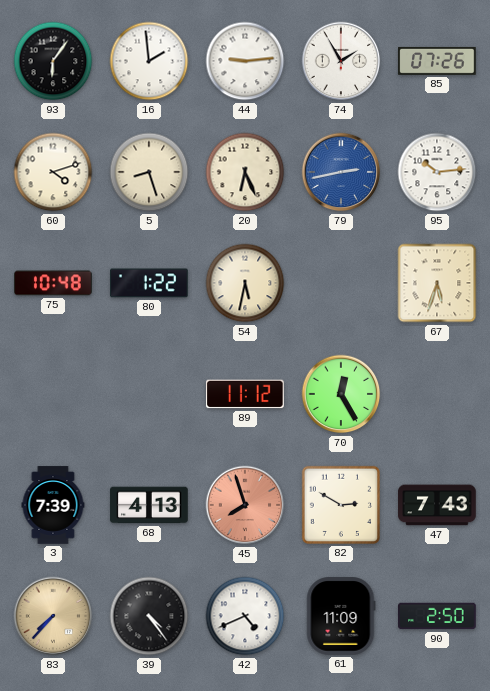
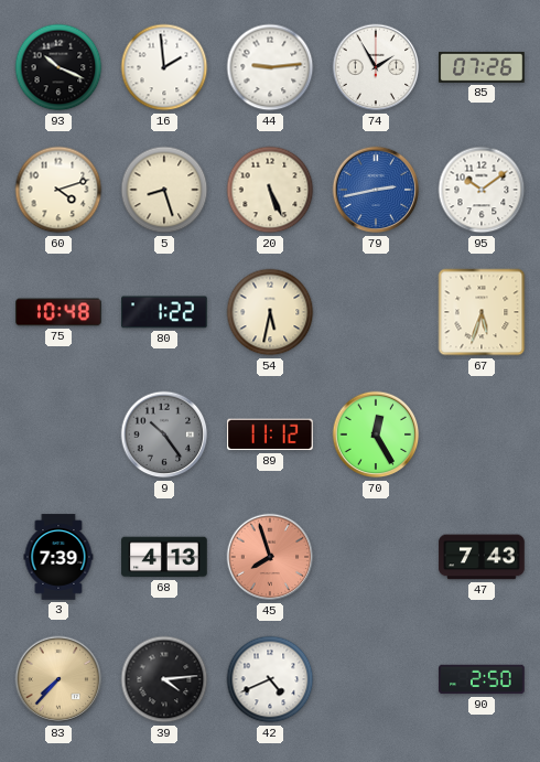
93: 6:06 -> 10:19
20: 6:26 -> 5:26
95: 10:14 -> 10:09
9: none -> 10:24
82: 2:50 -> none
39: 4:24 -> 4:14
61: 11:09 -> none
